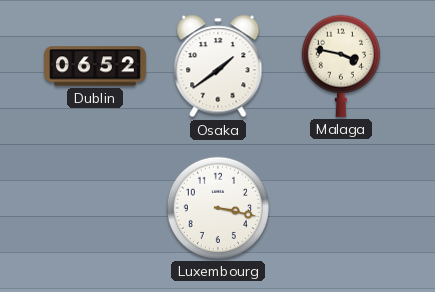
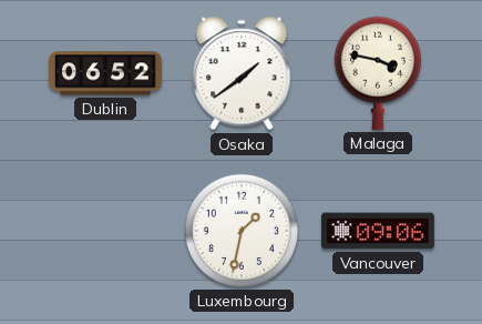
Luxembourg: 3:17 -> 1:32
Vancouver: none -> 09:06
